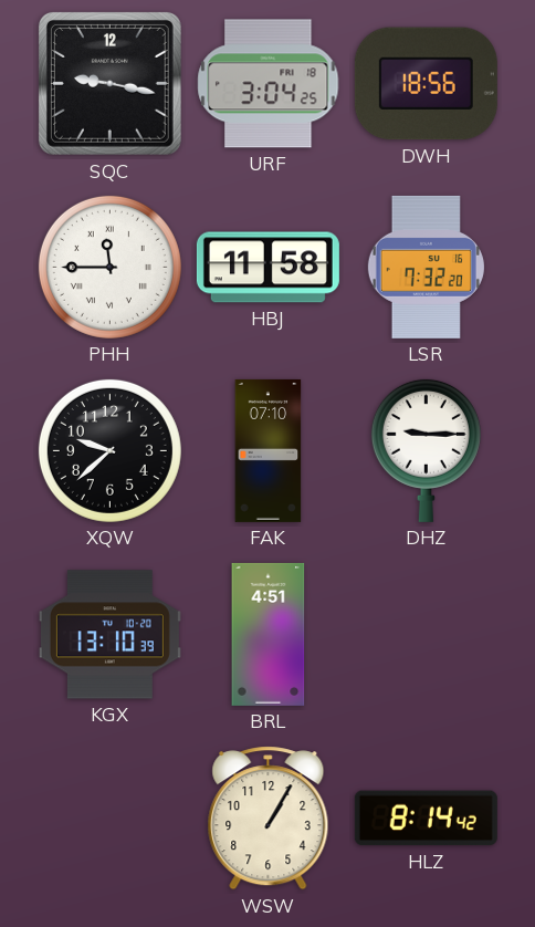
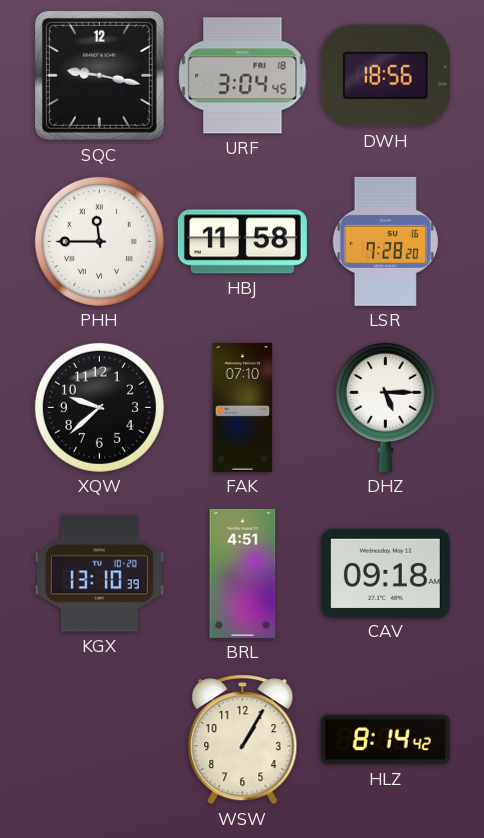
URF: 3:04:25 -> 3:04:45
LSR: 7:32 -> 7:28
DHZ: 9:15 -> 5:15
CAV: none -> 09:18
